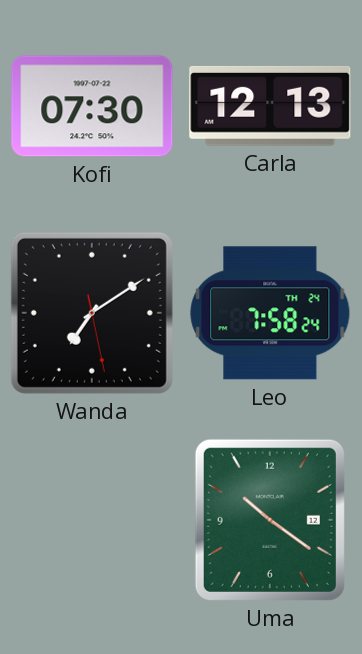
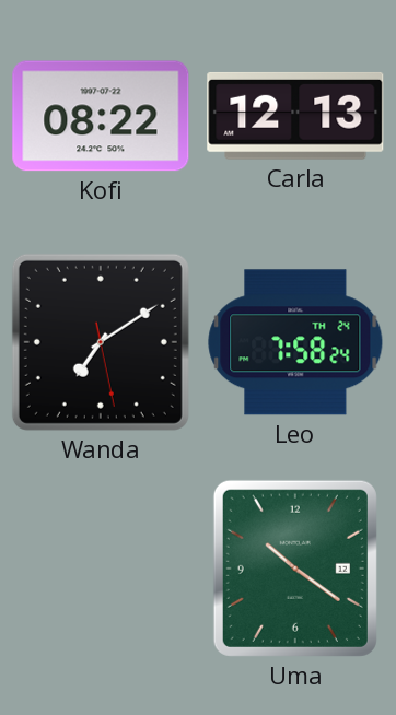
Kofi: 07:30 -> 08:22
